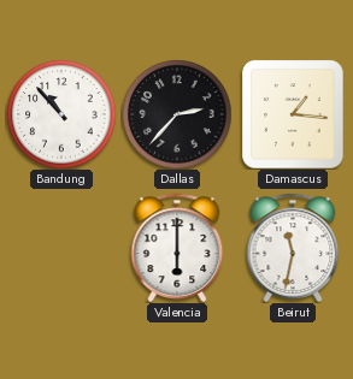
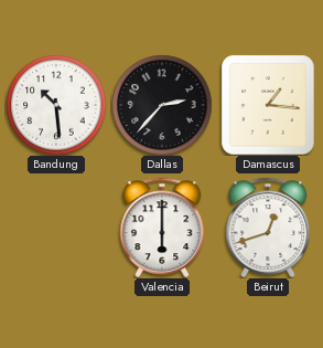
Bandung: 10:53 -> 10:29
Beirut: 11:32 -> 12:42
